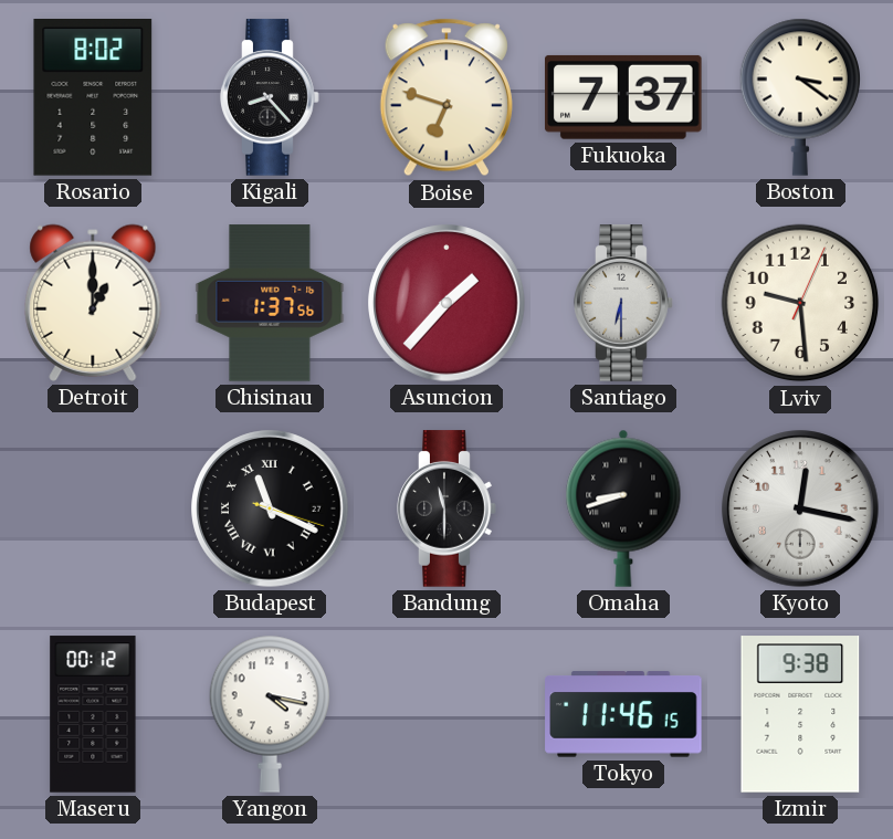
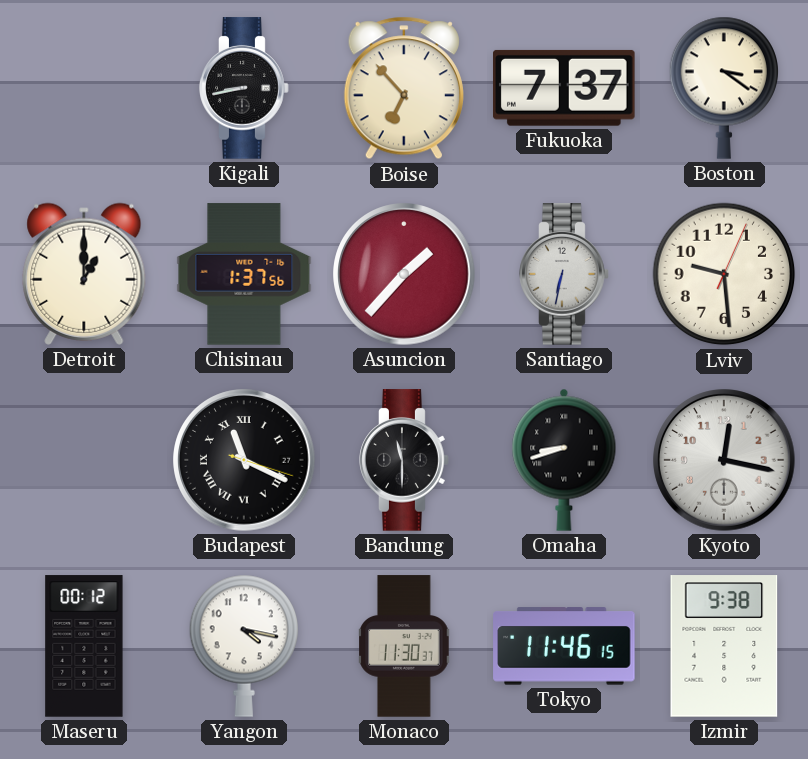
Rosario: 8:02 -> none
Kigali: 8:23 -> 8:43
Boise: 6:48 -> 6:53
Santiago: 6:30 -> 6:32
Monaco: none -> 11:30
